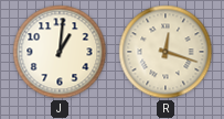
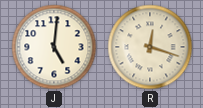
J: 1:01 -> 5:01
